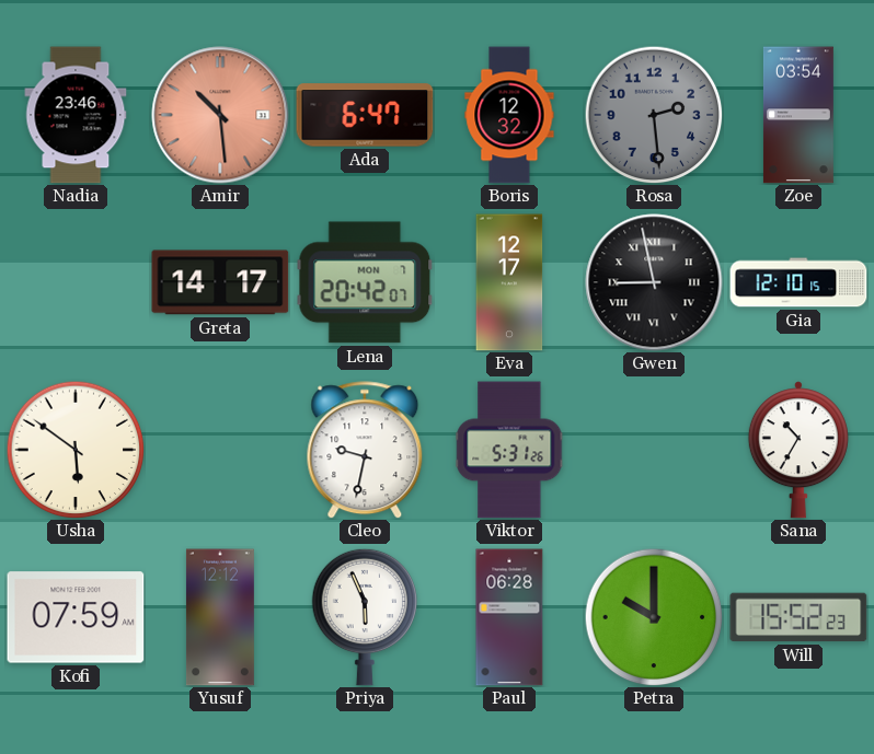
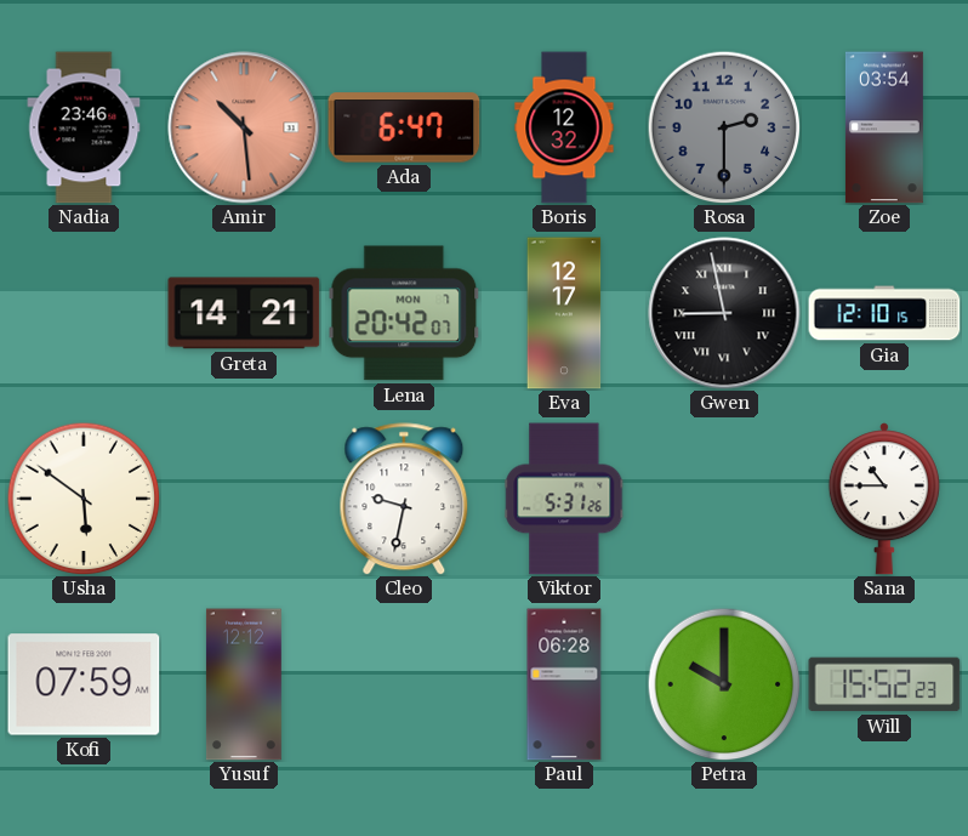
Rosa: 2:29 -> 2:30
Greta: 14:17 -> 14:21
Sana: 10:35 -> 10:45
Priya: 5:56 -> none
